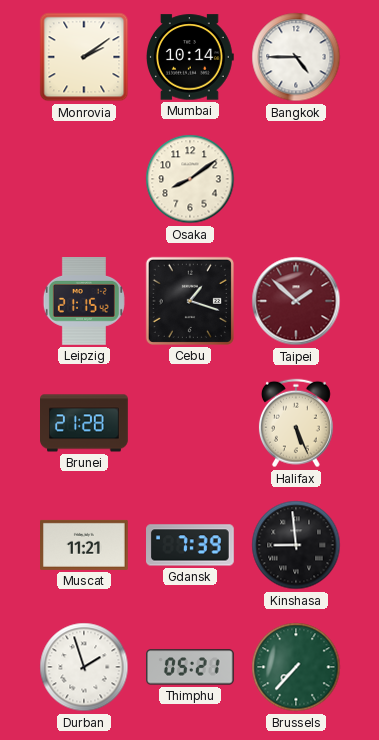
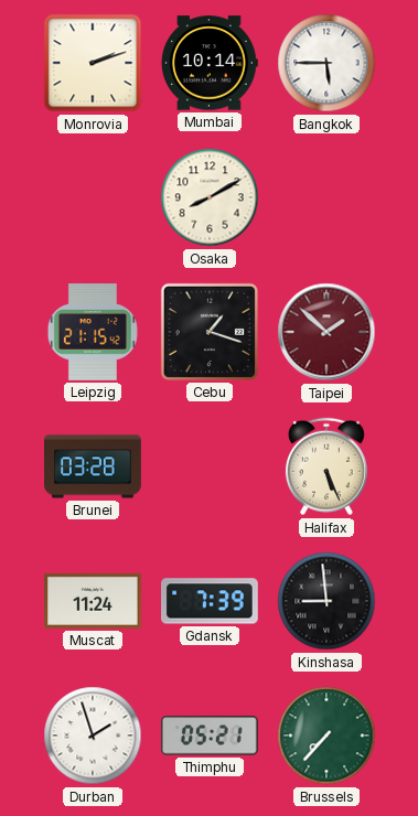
Monrovia: 2:09 -> 2:12
Bangkok: 4:45 -> 5:45
Osaka: 8:09 -> 8:10
Brunei: 21:28 -> 03:28
Muscat: 11:21 -> 11:24
